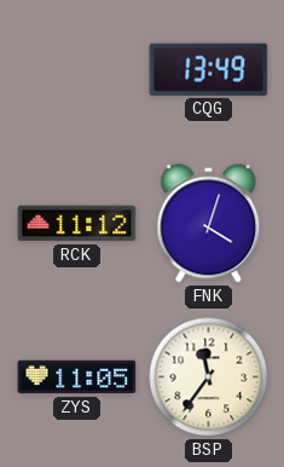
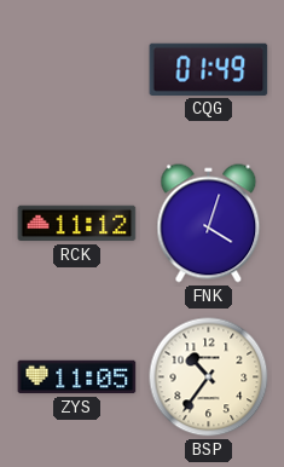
CQG: 13:49 -> 01:49
BSP: 11:36 -> 10:36
